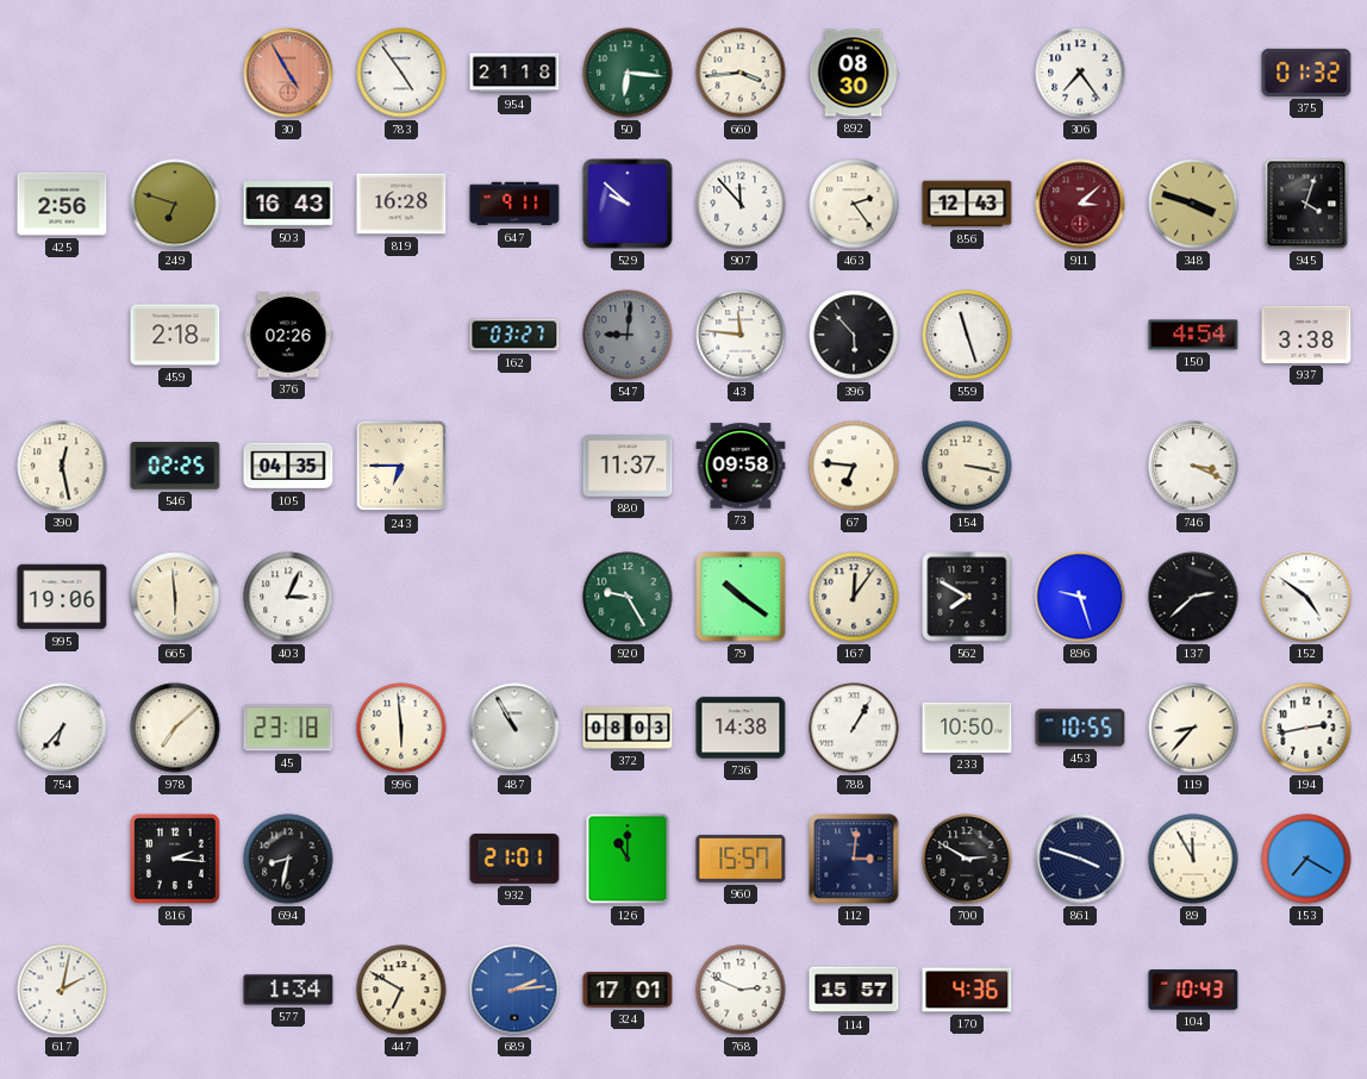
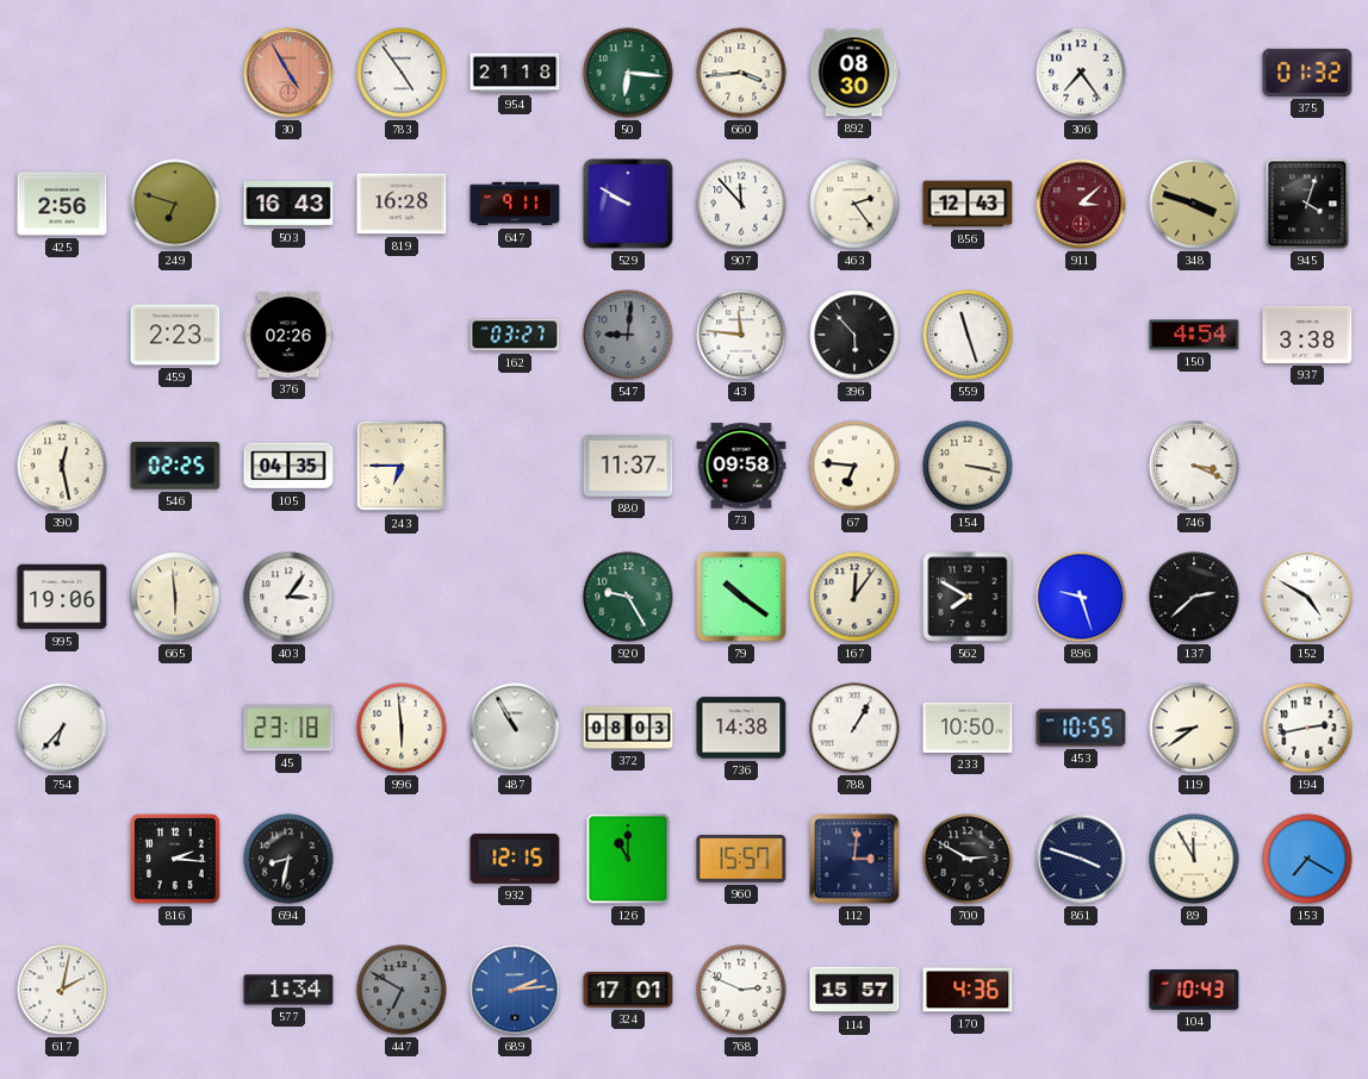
529: 9:52 -> 9:50
459: 2:18 -> 2:23
403: 3:04 -> 3:06
152: 4:51 -> 4:50
978: 7:08 -> none
119: 8:37 -> 8:39
932: 21:01 -> 12:15
447 dial: cream -> grey
